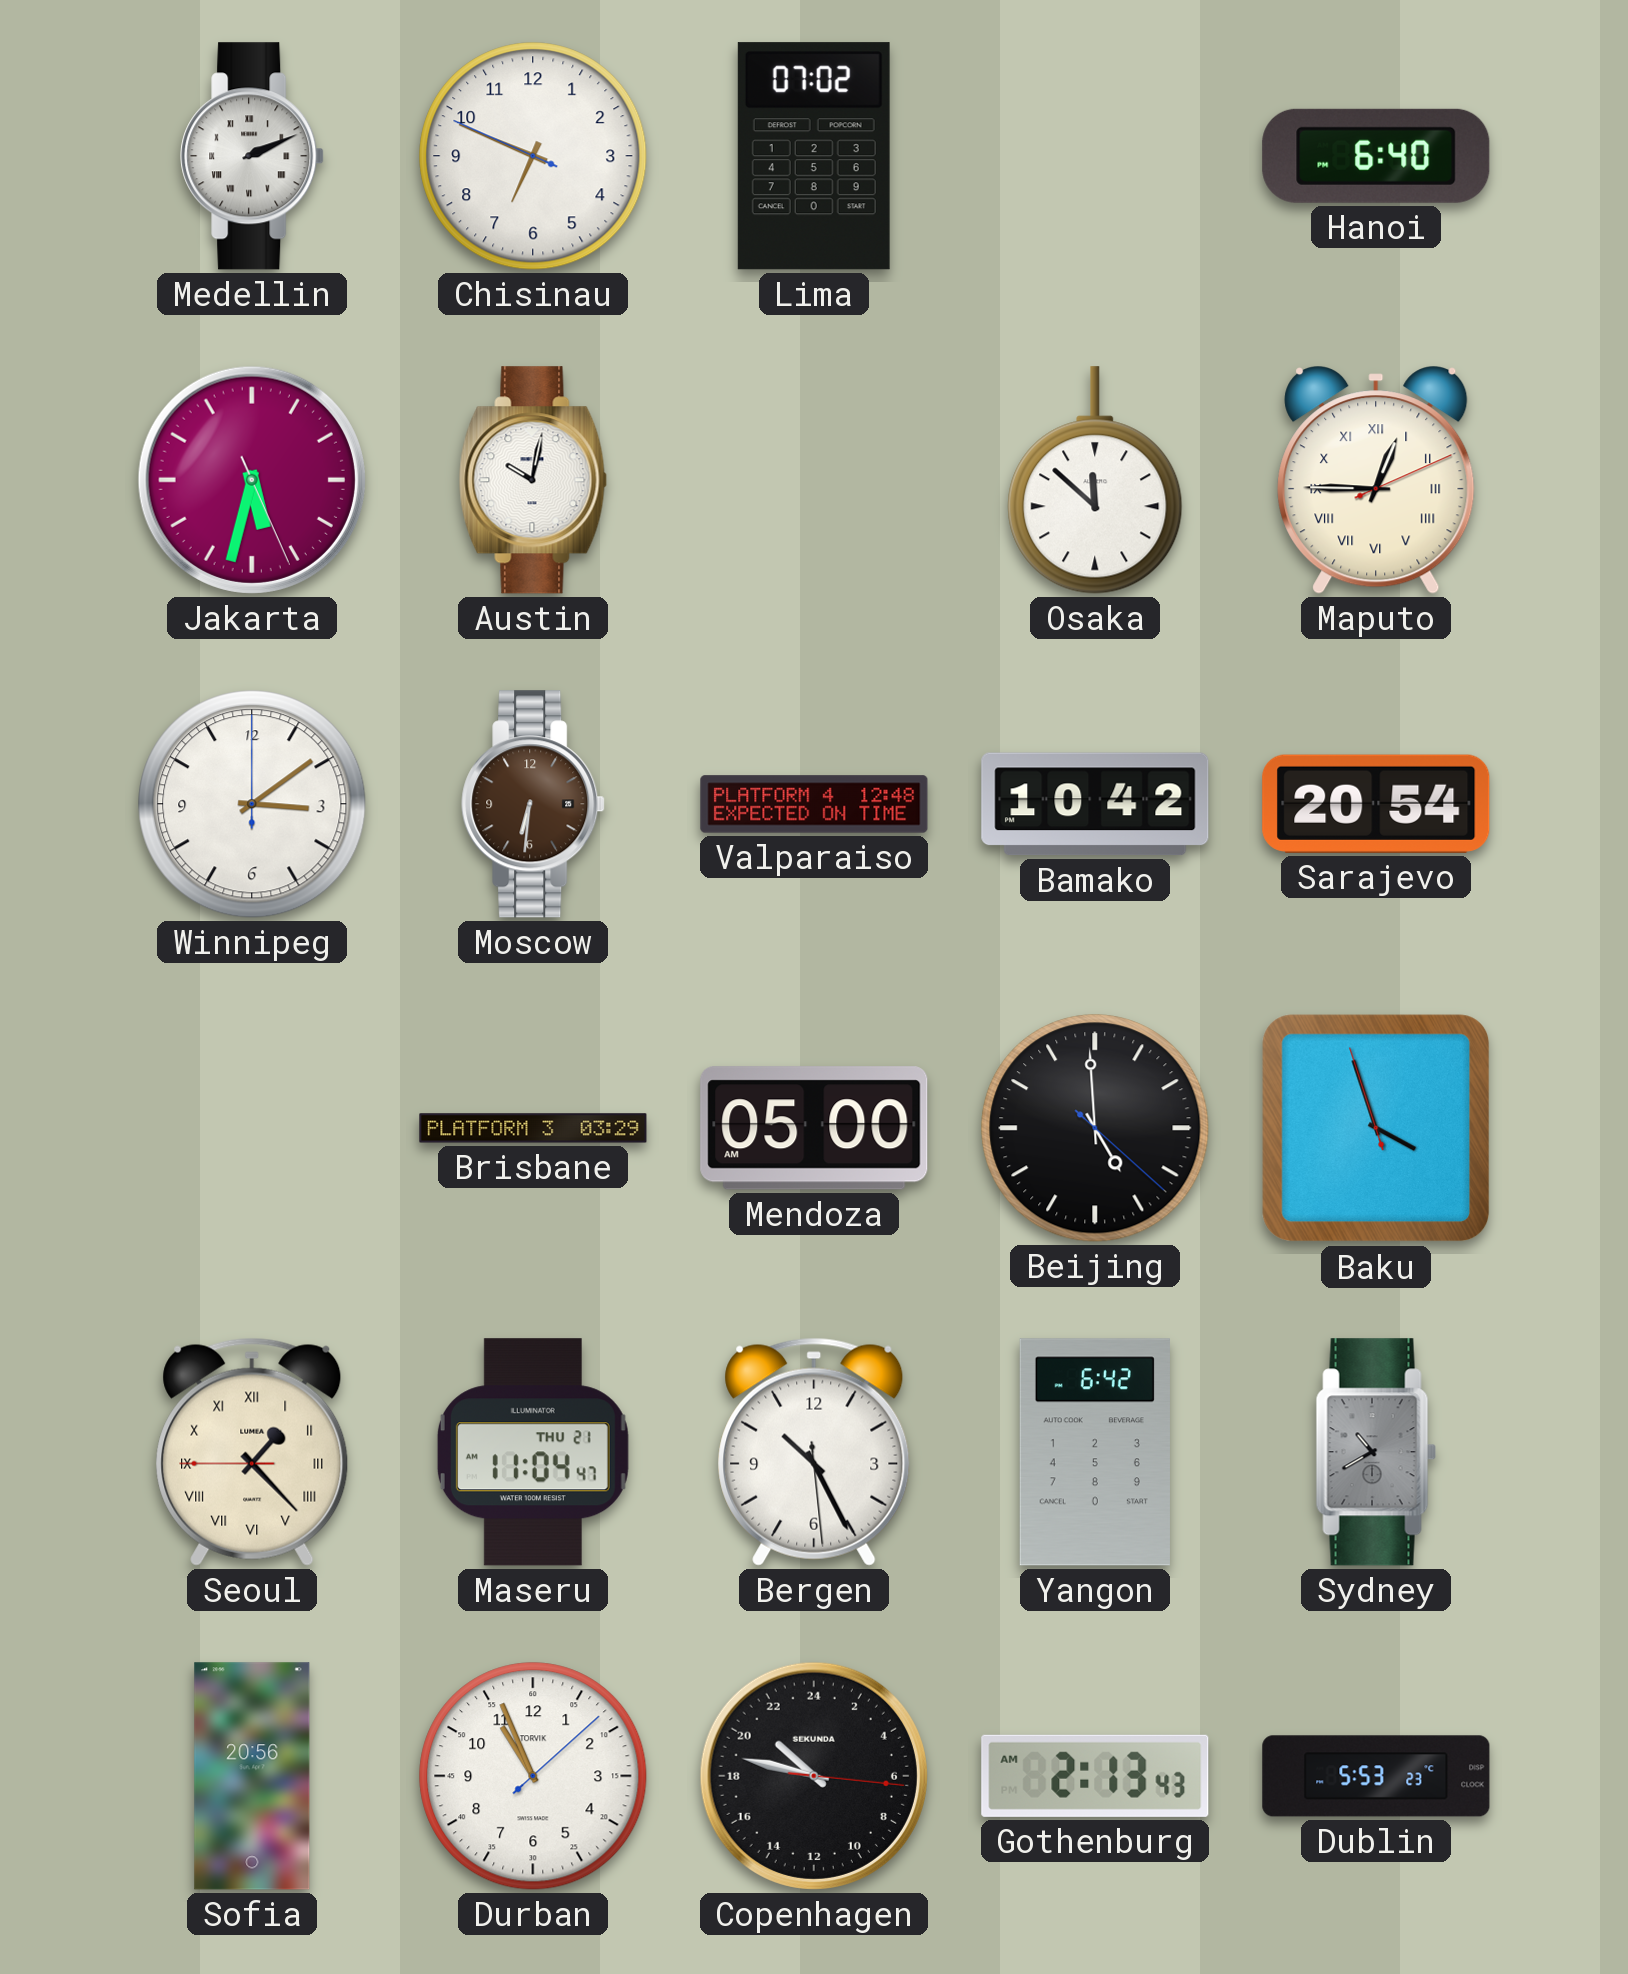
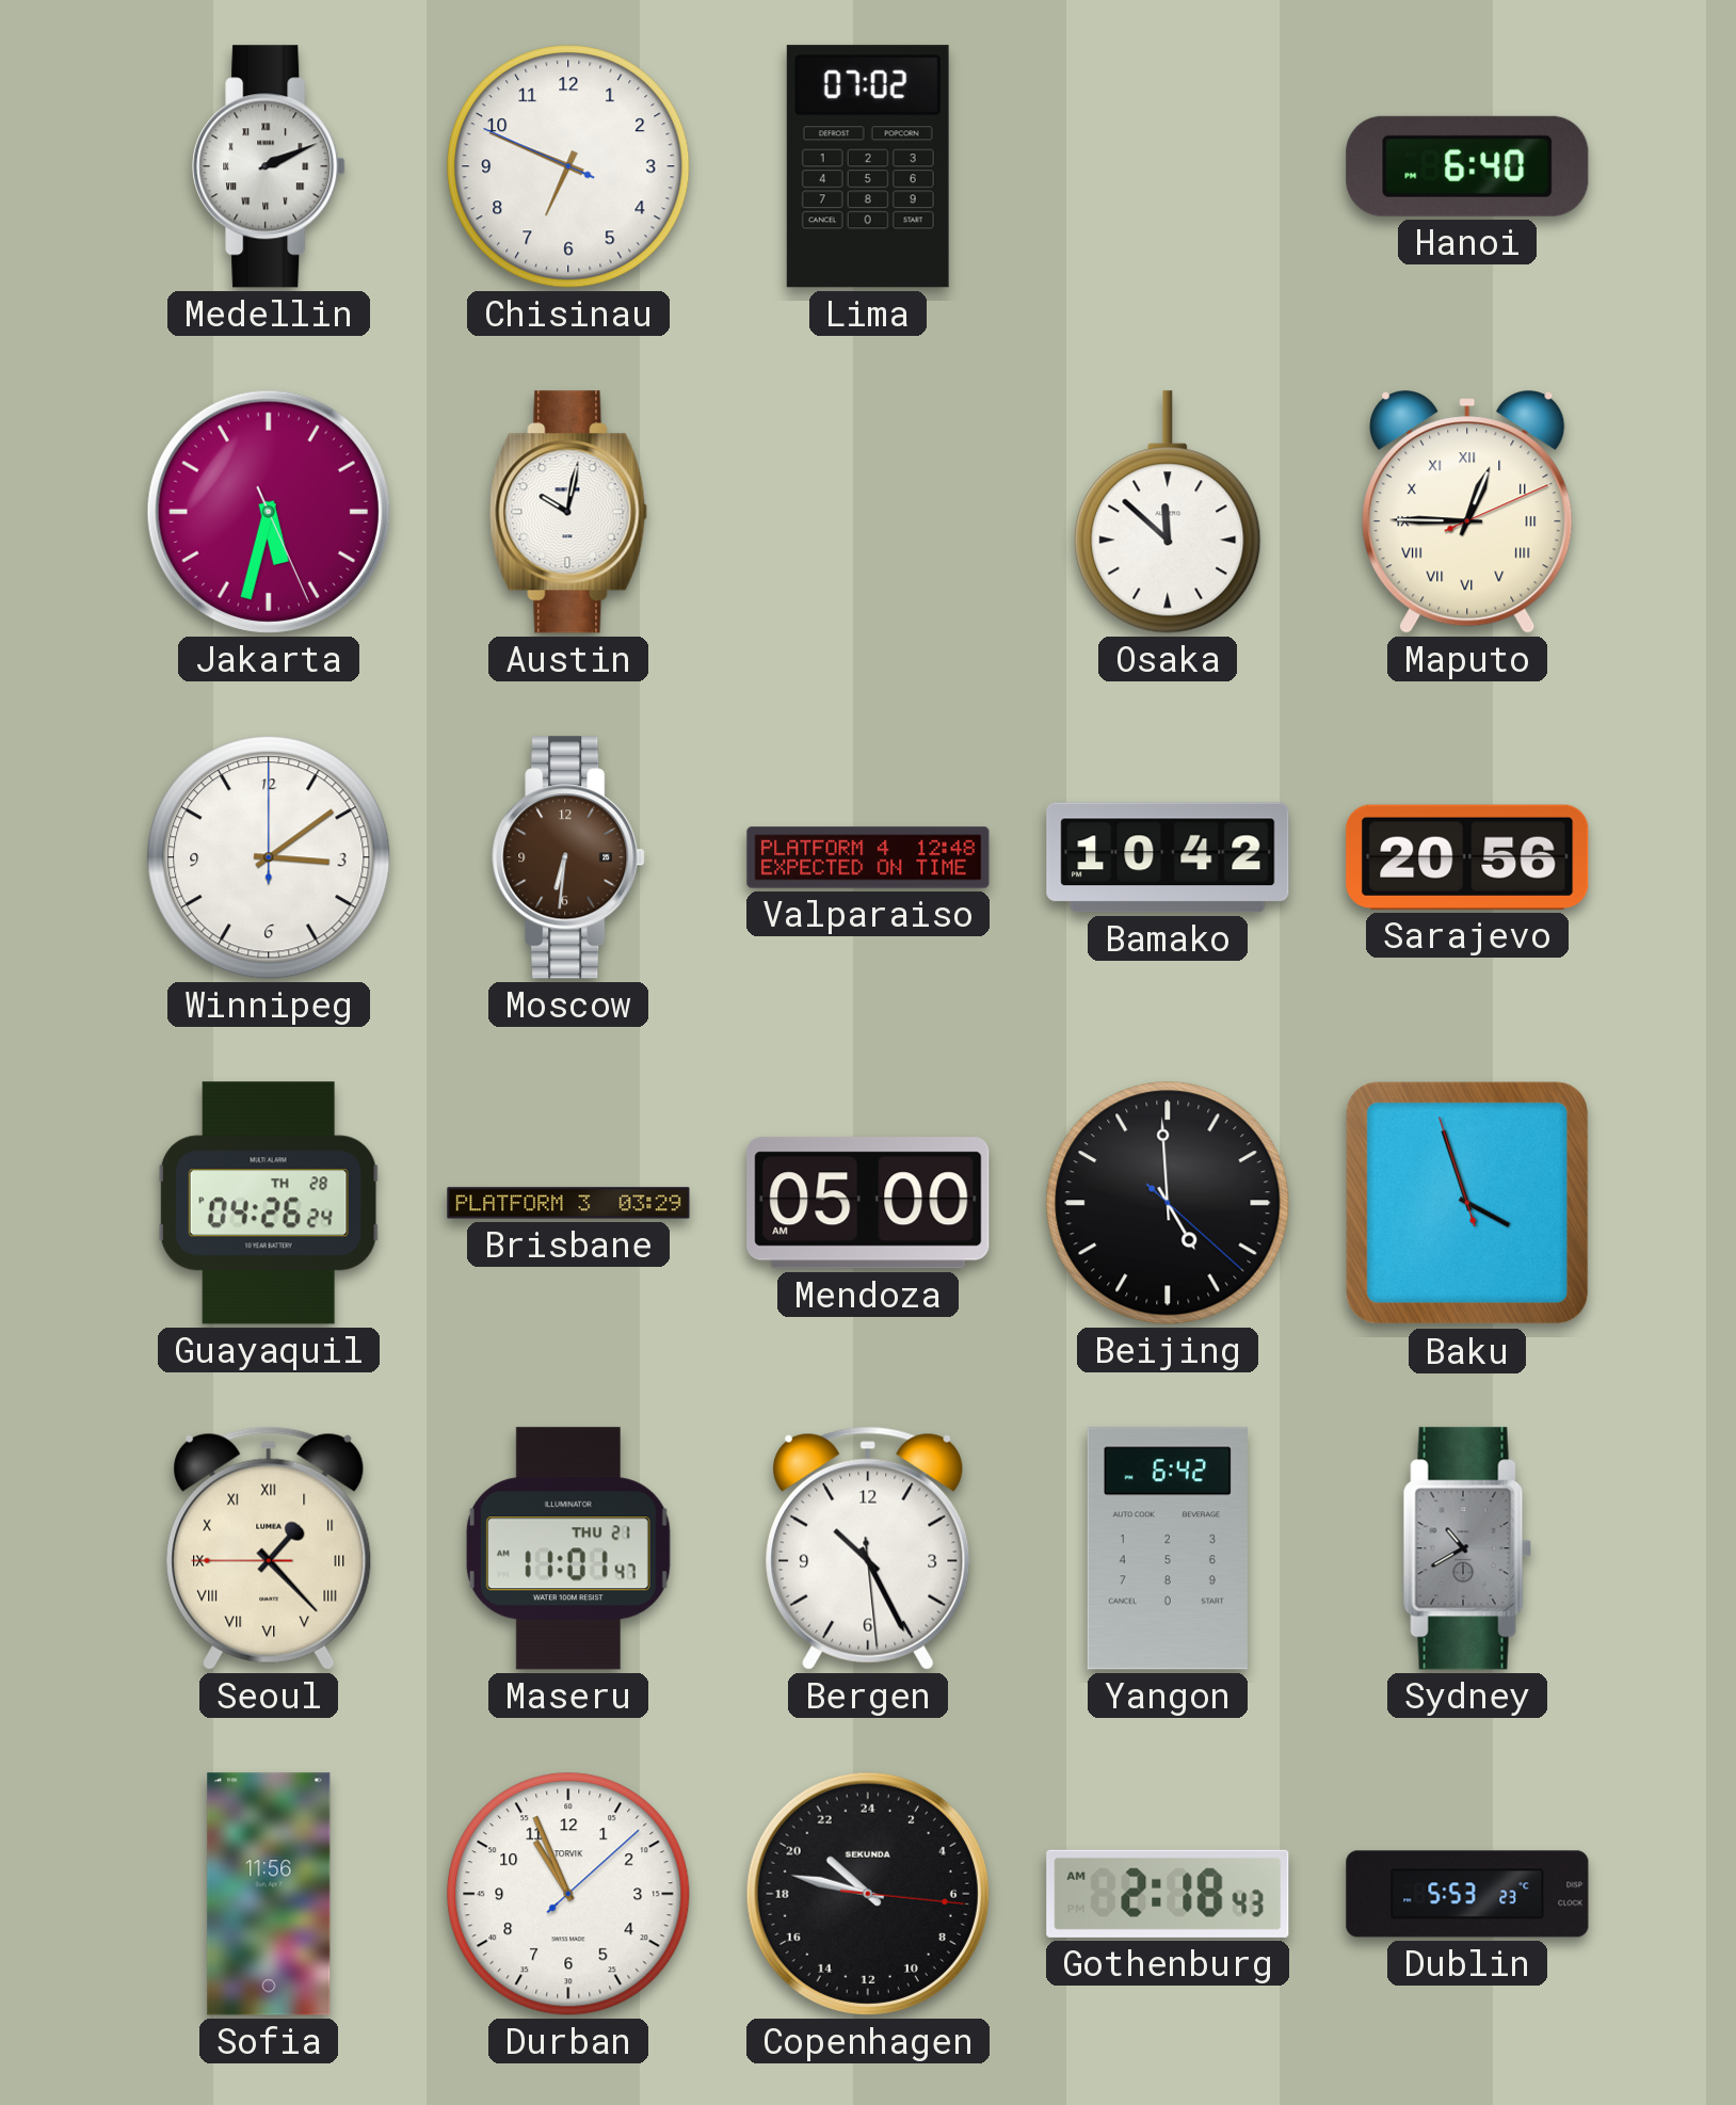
Sarajevo: 20:54 -> 20:56
Guayaquil: none -> 04:26
Maseru: 11:04 -> 11:01
Sofia: 20:56 -> 11:56
Gothenburg: 2:13 -> 2:18
